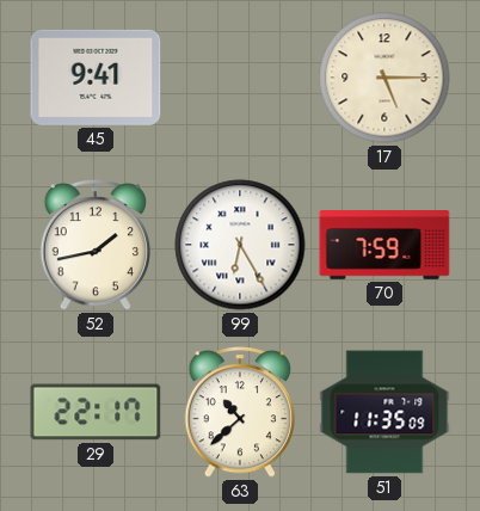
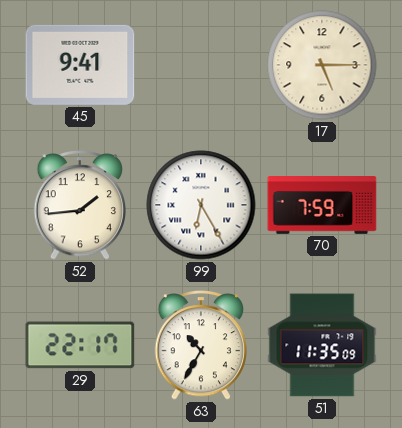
52: 1:43 -> 1:44
63: 10:38 -> 10:35
